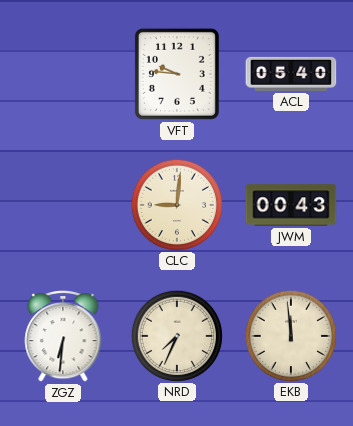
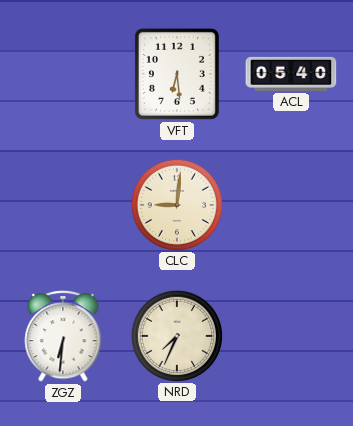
VFT: 9:46 -> 6:29
JWM: 00:43 -> none
EKB: 11:59 -> none
